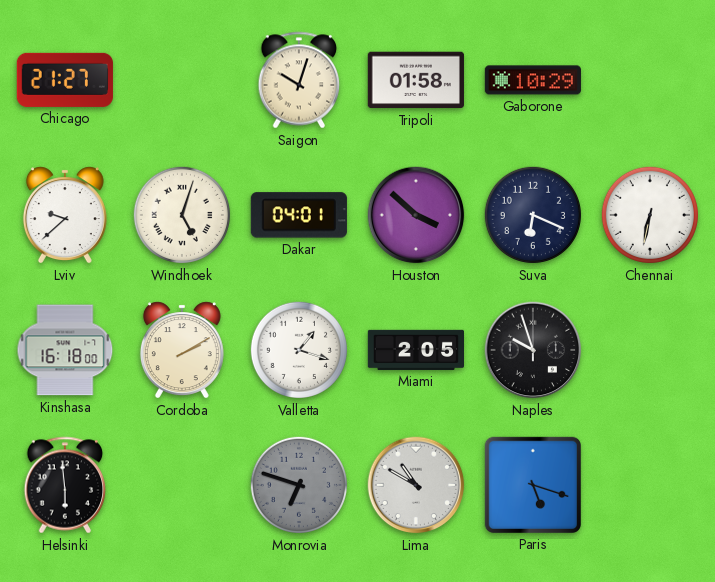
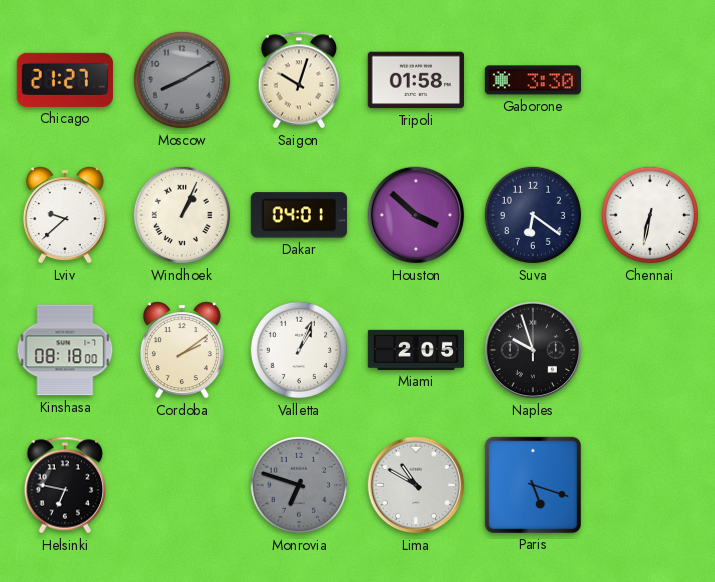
Moscow: none -> 8:10
Gaborone: 10:29 -> 3:30
Windhoek: 5:03 -> 1:04
Suva: 6:19 -> 6:21
Kinshasa: 16:18 -> 08:18
Cordoba: 2:10 -> 2:09
Valletta: 1:18 -> 1:04
Helsinki: 5:59 -> 6:47
